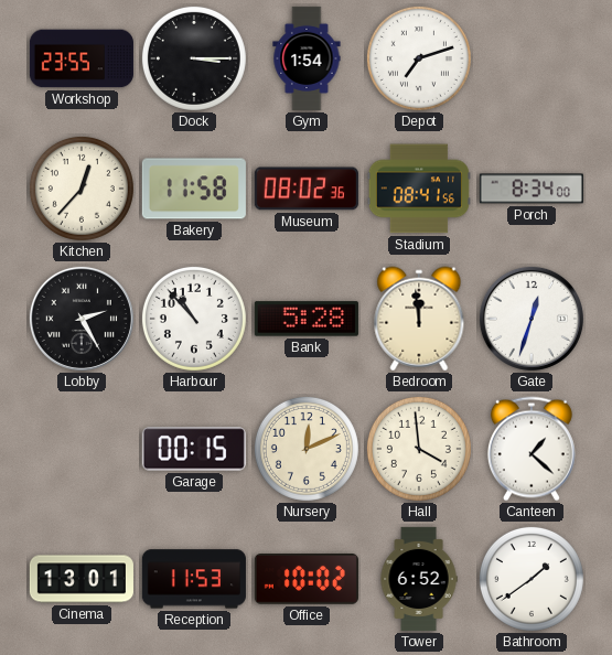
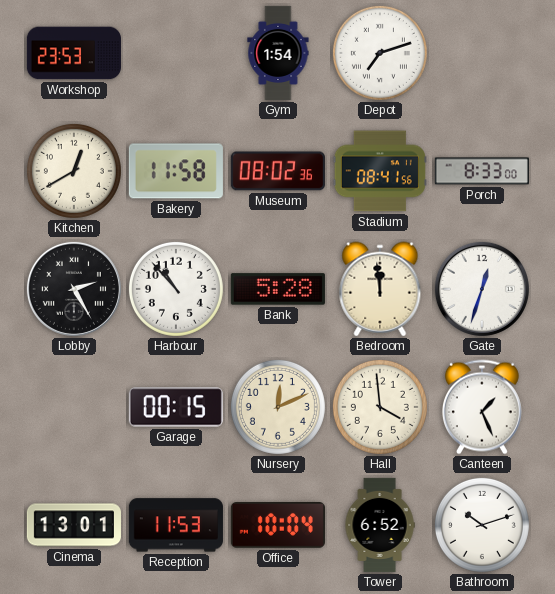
Workshop: 23:55 -> 23:53
Dock: 3:15 -> none
Kitchen: 12:37 -> 12:40
Porch: 8:34 -> 8:33
Canteen: 1:22 -> 1:26
Office: 10:02 -> 10:04
Bathroom: 1:39 -> 10:12
